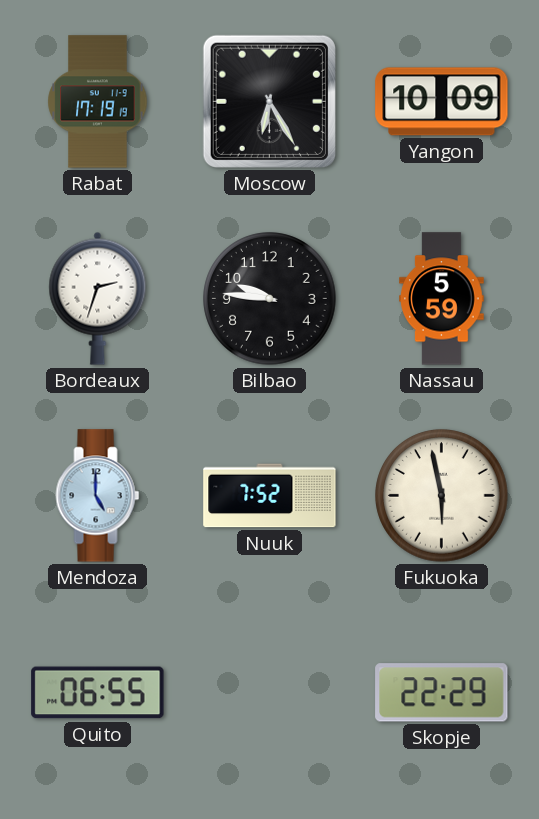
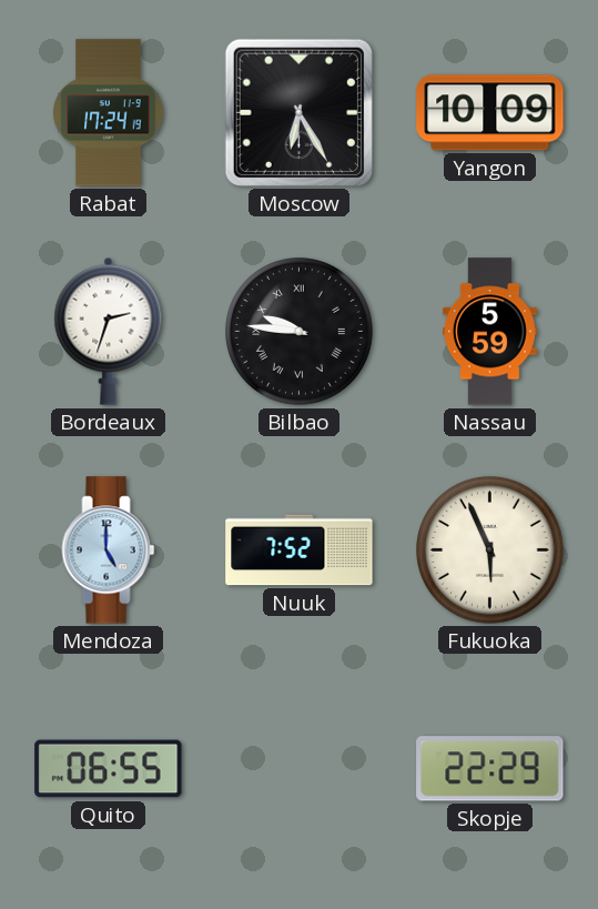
Rabat: 17:19 -> 17:24
Bilbao numerals: Arabic -> Roman
Fukuoka: 5:58 -> 5:56
